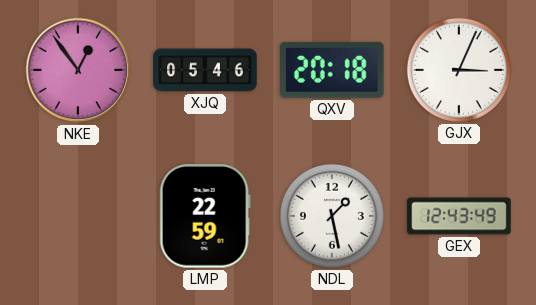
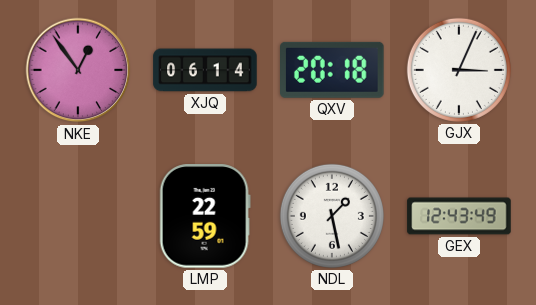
XJQ: 05:46 -> 06:14
